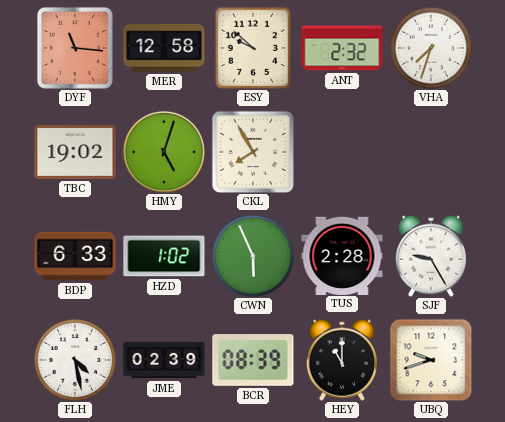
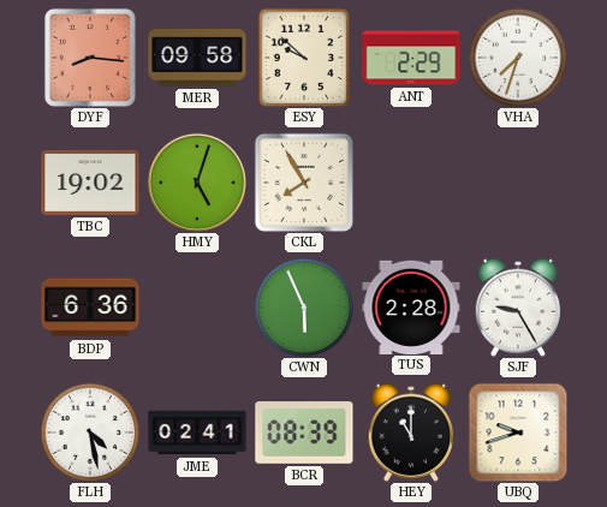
DYF: 11:16 -> 8:16
MER: 12:58 -> 09:58
ANT: 2:32 -> 2:29
BDP: 6:33 -> 6:36
HZD: 1:02 -> none
JME: 02:39 -> 02:41
